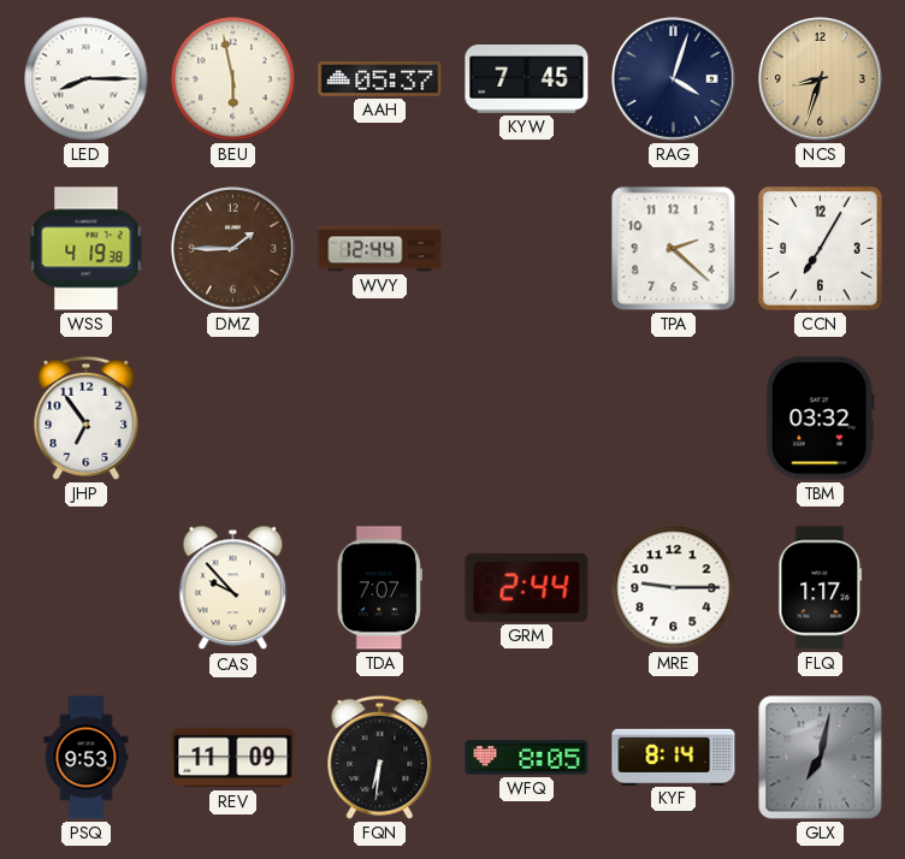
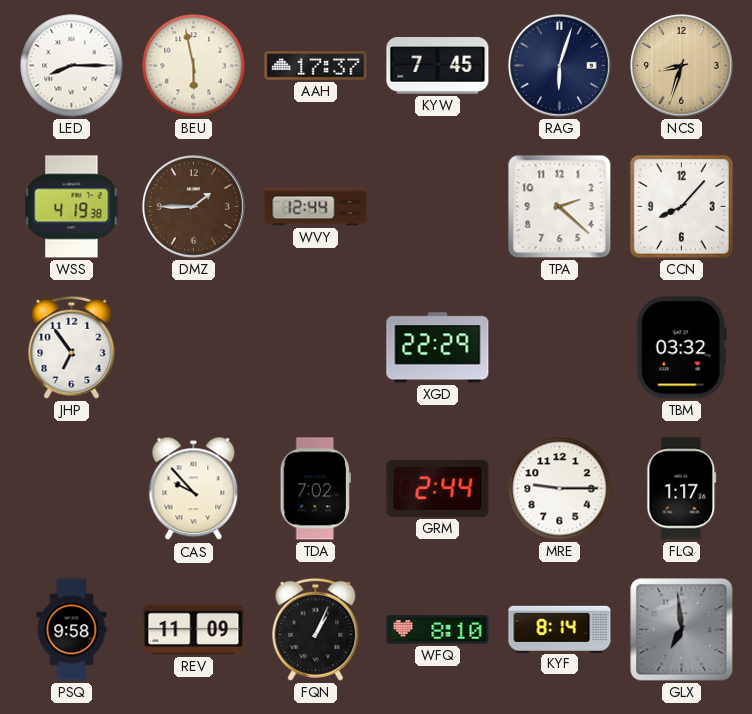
AAH: 05:37 -> 17:37
RAG: 4:03 -> 6:03
CCN: 7:05 -> 8:07
XGD: none -> 22:29
TDA: 7:07 -> 7:02
PSQ: 9:53 -> 9:58
FQN: 6:31 -> 1:04
WFQ: 8:05 -> 8:10
GLX: 7:02 -> 6:59
